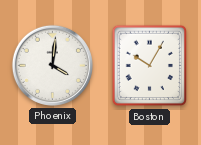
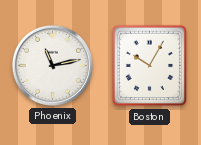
Phoenix: 4:01 -> 11:13
